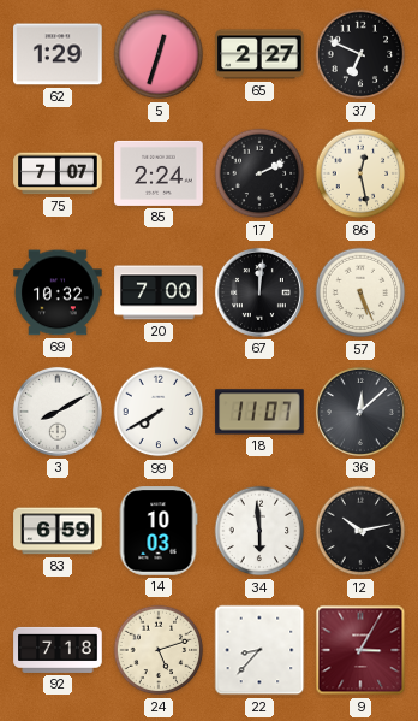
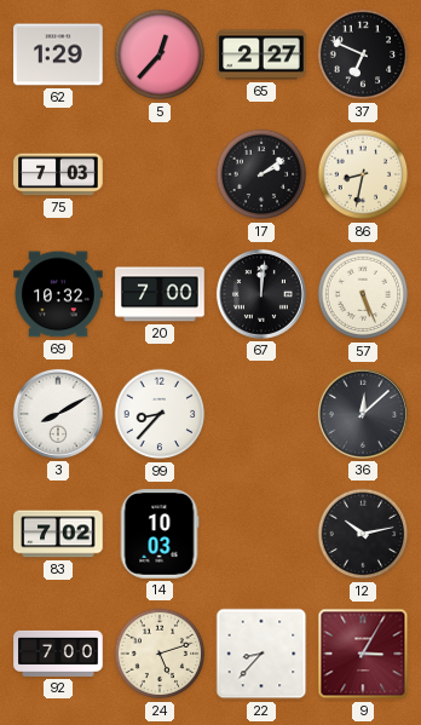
5: 12:33 -> 12:37
75: 7:07 -> 7:03
85: 2:24 -> none
17: 2:11 -> 2:09
86: 12:28 -> 8:32
99: 7:40 -> 8:37
18: 11:07 -> none
83: 6:59 -> 7:02
34: 5:59 -> none
92: 7:18 -> 7:00
